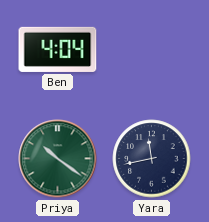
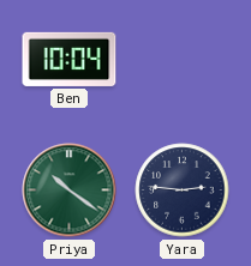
Ben: 4:04 -> 10:04
Yara: 11:43 -> 2:46
